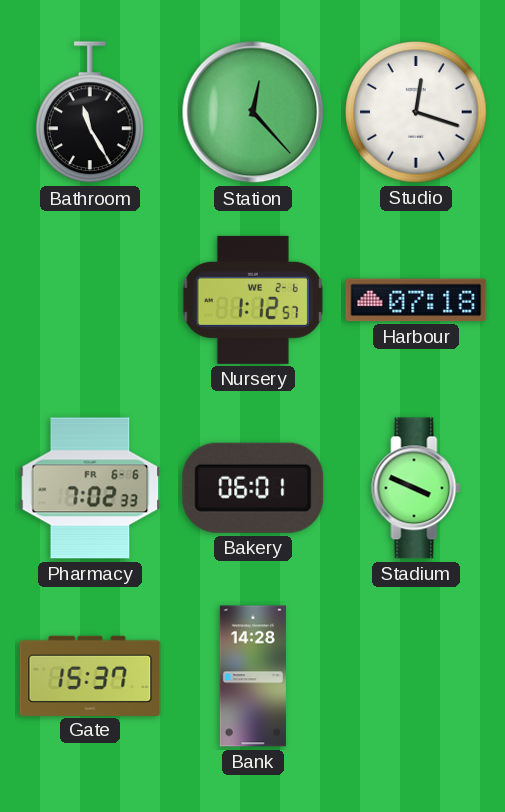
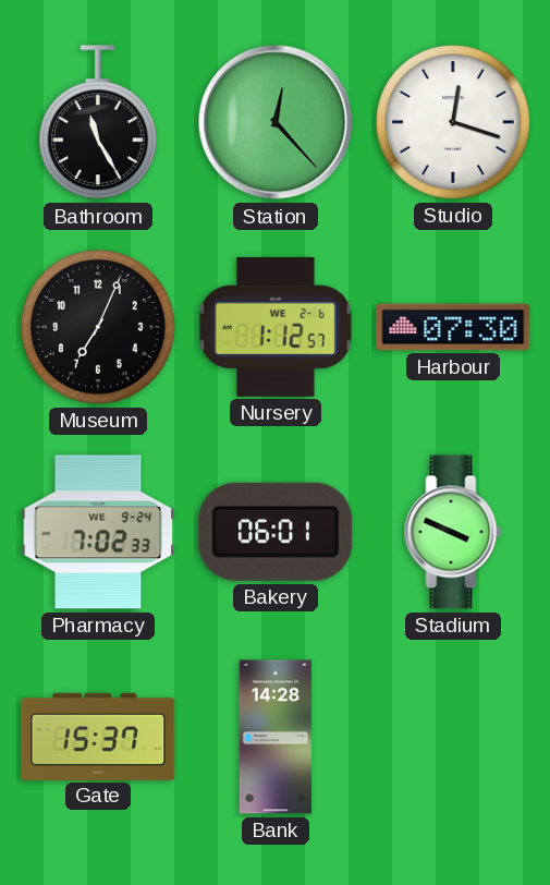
Museum: none -> 7:04
Harbour: 07:18 -> 07:30
Pharmacy date: FR 6-6 -> WE 9-24
